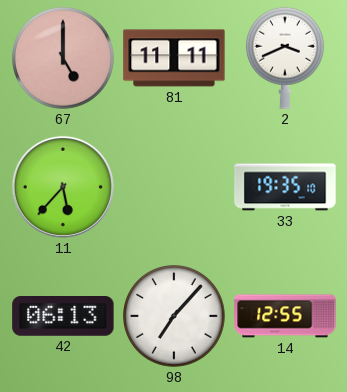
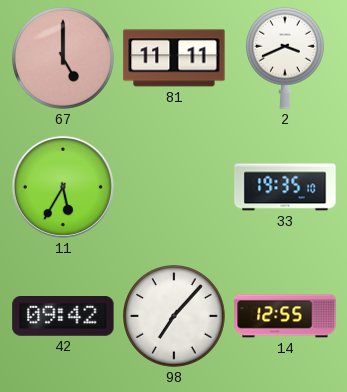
11: 5:37 -> 5:35
42: 06:13 -> 09:42
